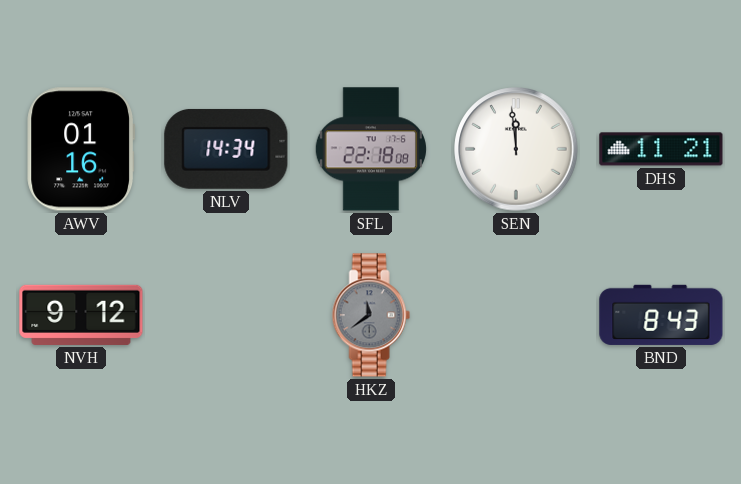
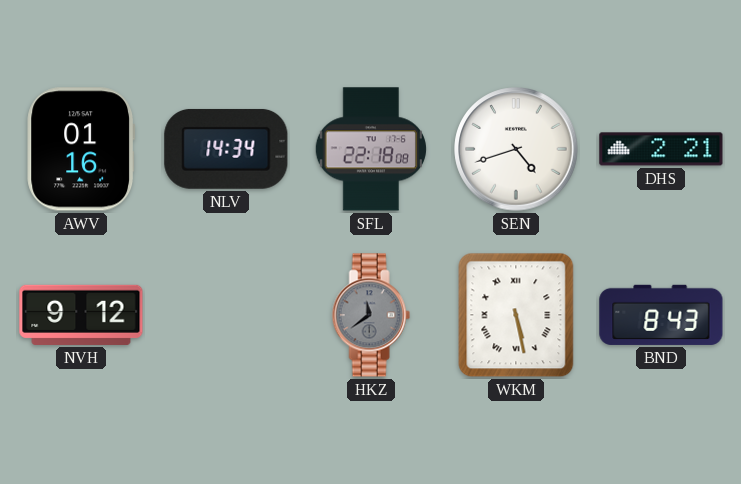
SEN: 11:59 -> 4:42
DHS: 11:21 -> 2:21
WKM: none -> 5:28
